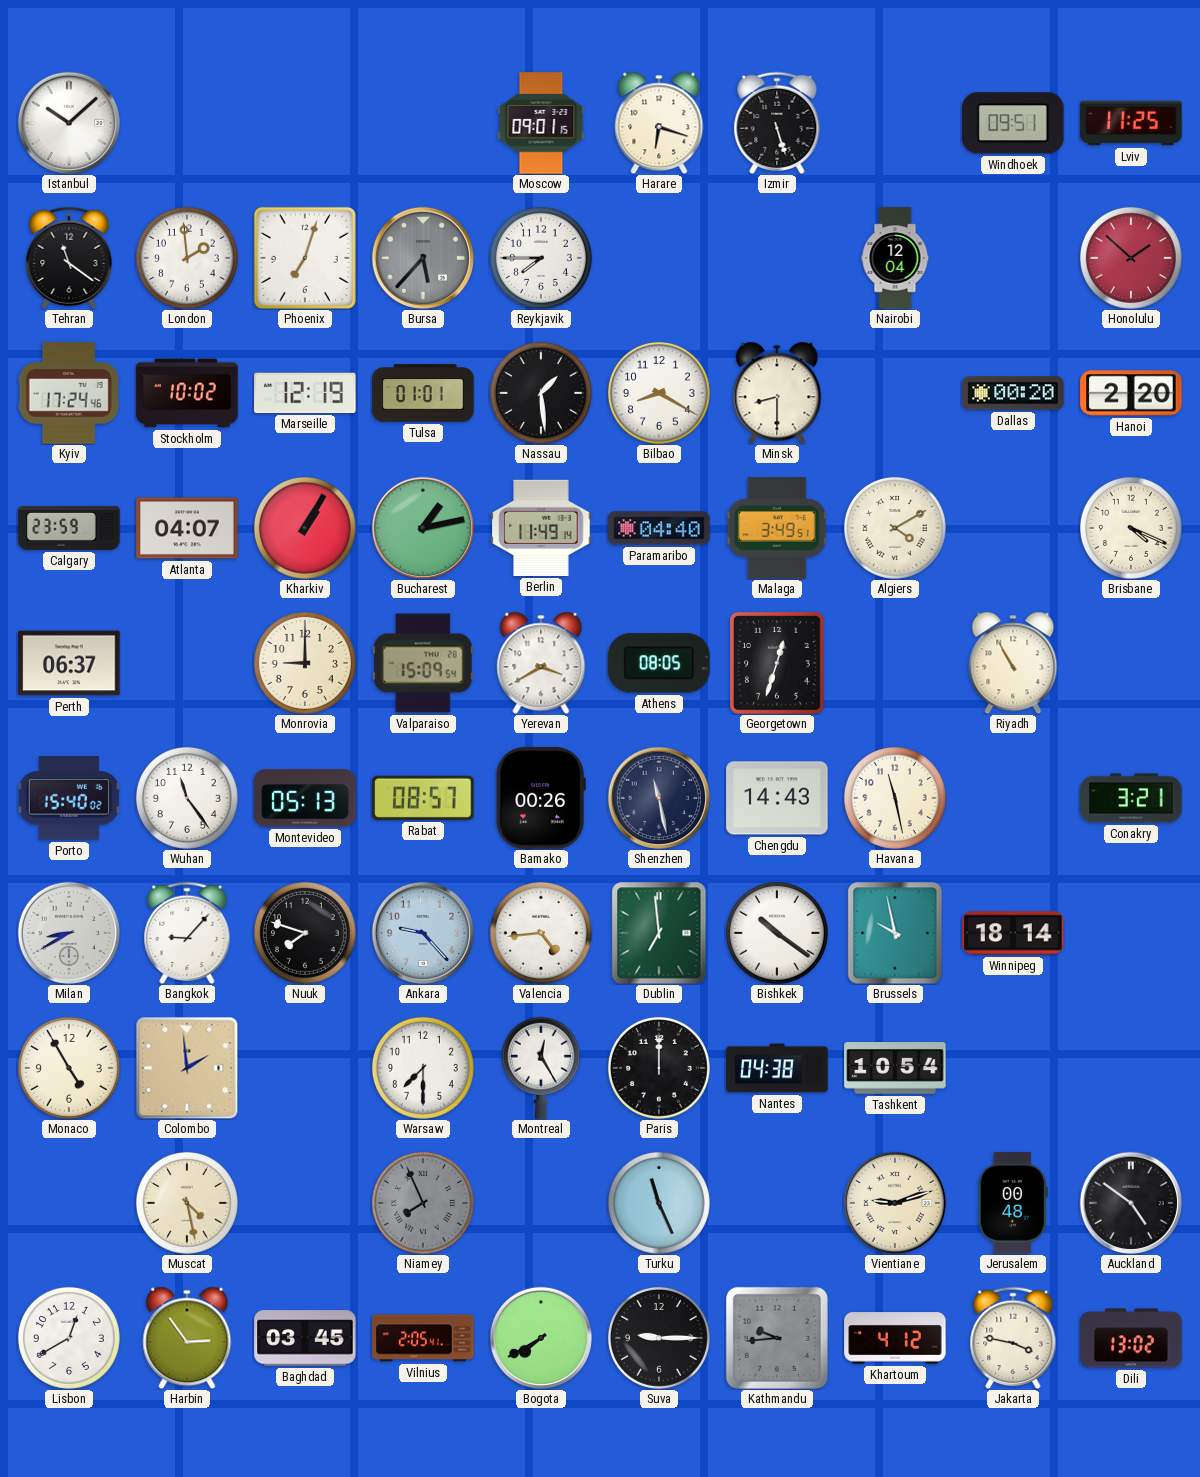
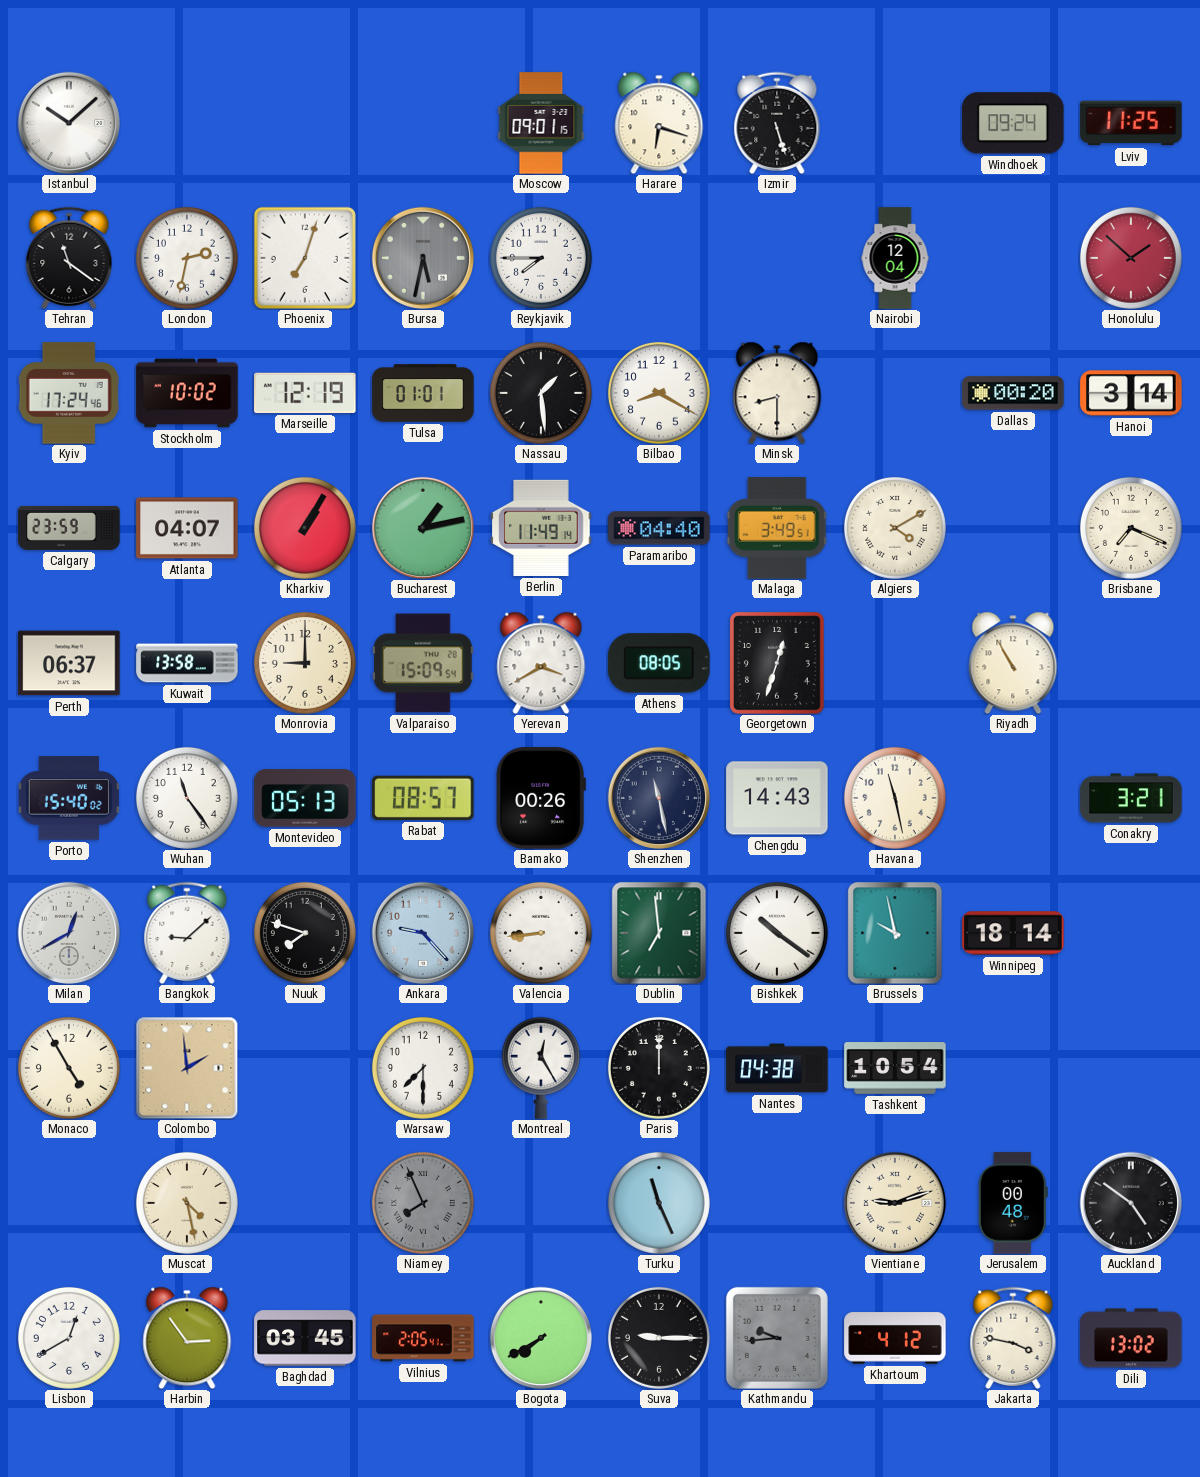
Windhoek: 09:51 -> 09:24
London: 1:59 -> 2:32
Bursa: 5:37 -> 5:32
Hanoi: 2:20 -> 3:14
Brisbane: 4:19 -> 7:19
Kuwait: none -> 13:58
Milan: 8:40 -> 12:40
Bangkok: 9:07 -> 9:08
Valencia: 4:44 -> 8:44
